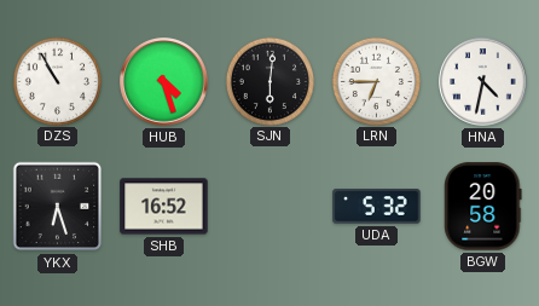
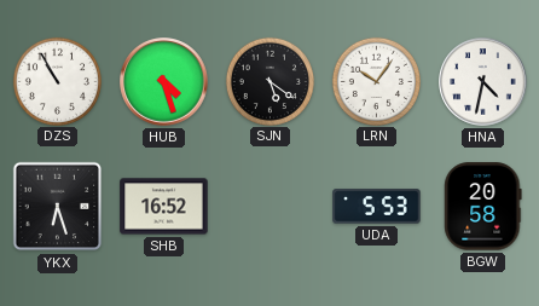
SJN: 6:01 -> 5:21
LRN: 6:45 -> 10:06
UDA: 5:32 -> 5:53
